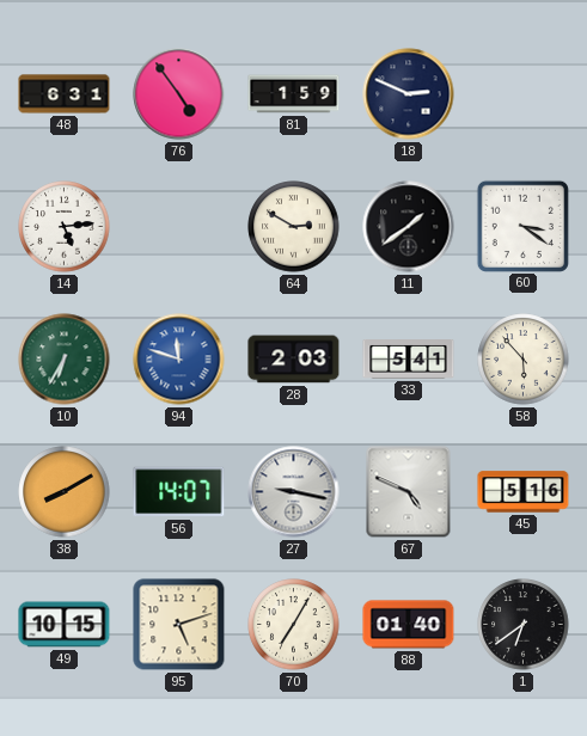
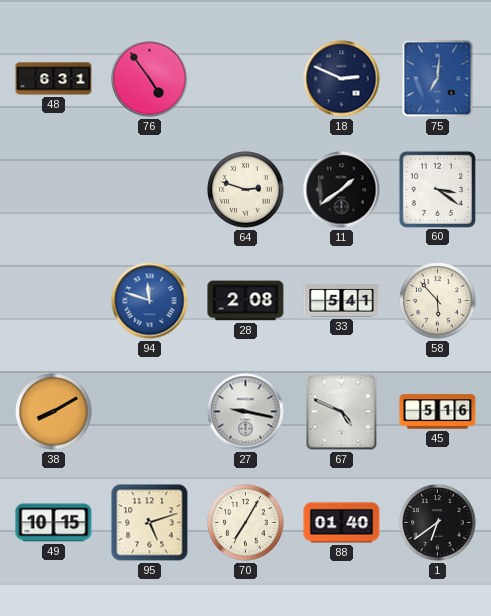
81: 1:59 -> none
75: none -> 7:01
14: 5:14 -> none
64: 2:50 -> 2:48
10: 6:35 -> none
28: 2:03 -> 2:08
56: 14:07 -> none
